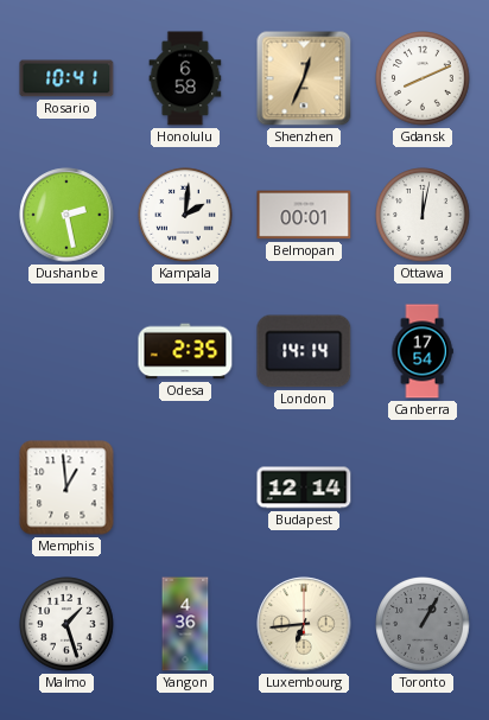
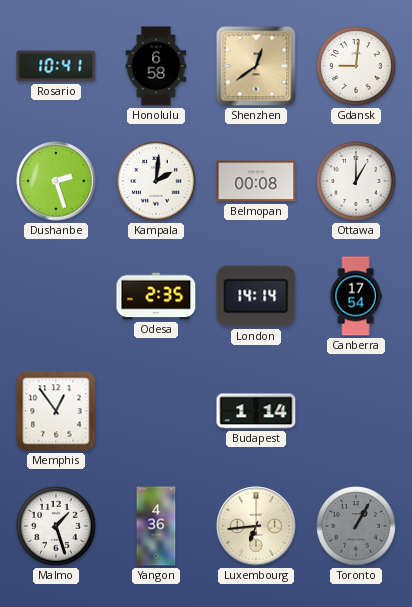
Shenzhen: 12:34 -> 12:39
Gdansk: 8:11 -> 9:01
Dushanbe: 2:28 -> 2:27
Belmopan: 00:01 -> 00:08
Ottawa: 12:02 -> 1:00
Memphis: 12:59 -> 12:54
Budapest: 12:14 -> 1:14
